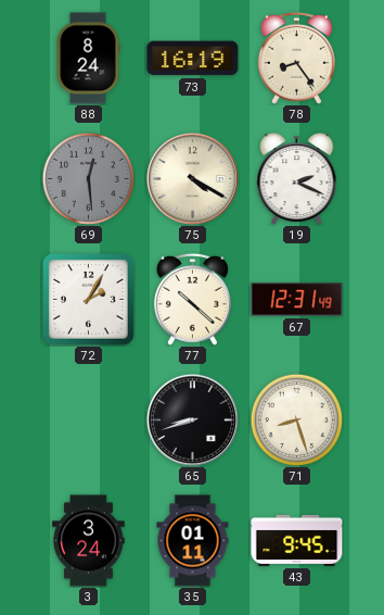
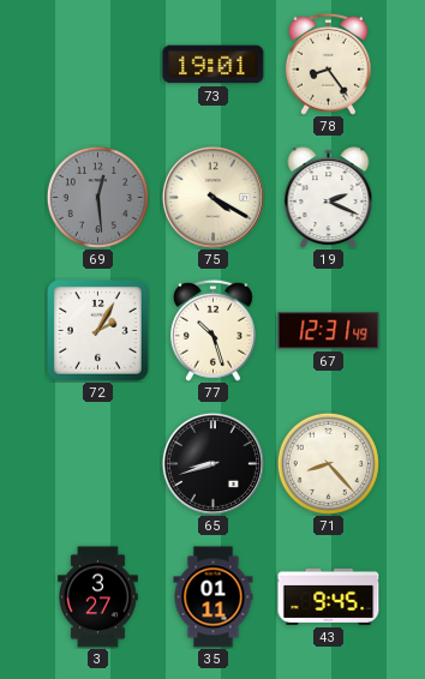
88: 8:24 -> none
73: 16:19 -> 19:01
77: 10:22 -> 10:27
71: 8:27 -> 8:23
3: 3:24 -> 3:27
